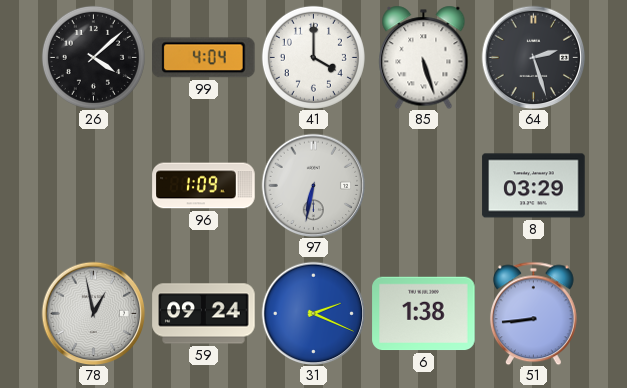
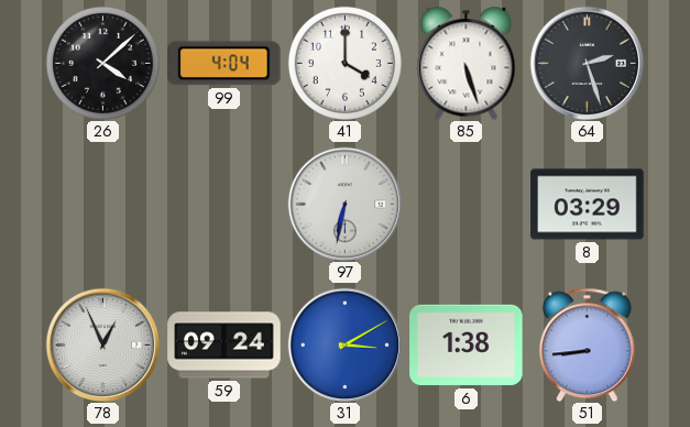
96: 1:09 -> none
78: 12:58 -> 12:56
31: 2:19 -> 3:10
